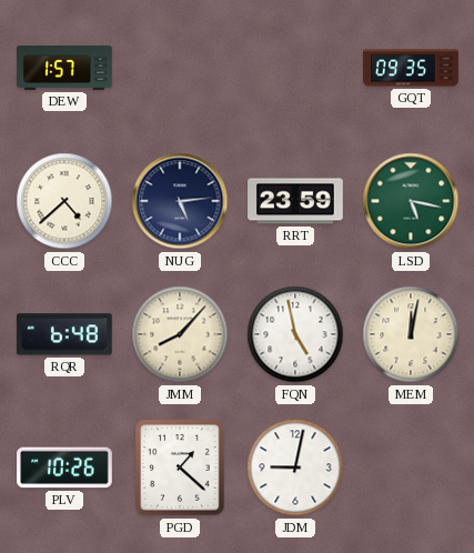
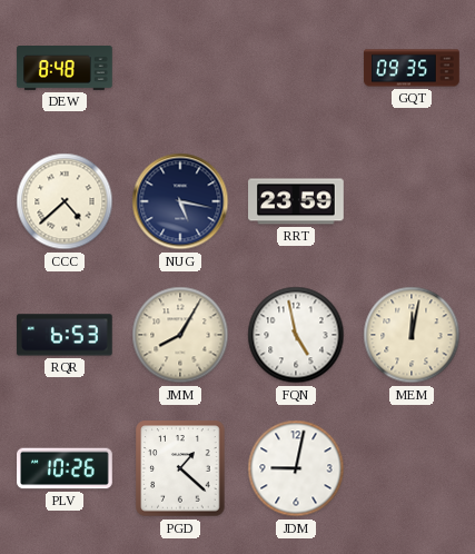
DEW: 1:57 -> 8:48
NUG: 5:14 -> 5:17
LSD: 5:17 -> none
RQR: 6:48 -> 6:53
JMM: 8:07 -> 8:05
